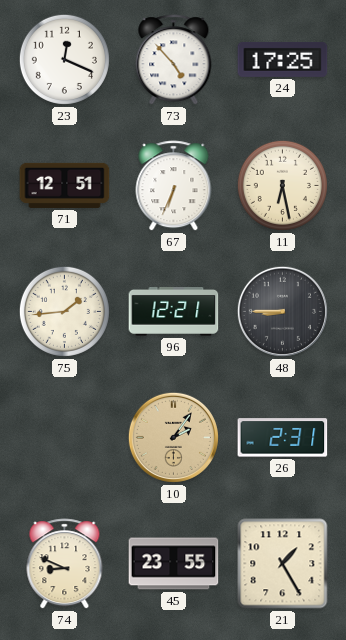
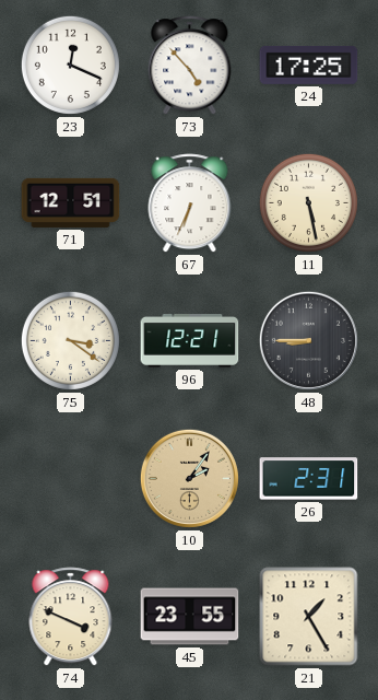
11: 6:28 -> 5:28
75: 1:44 -> 3:21
74: 8:49 -> 3:49
